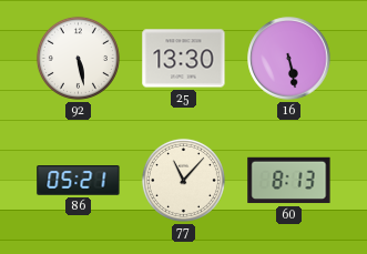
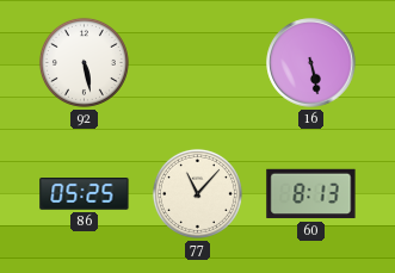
25: 13:30 -> none
86: 05:21 -> 05:25
